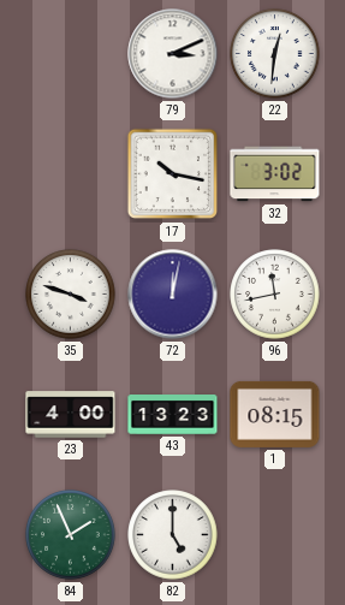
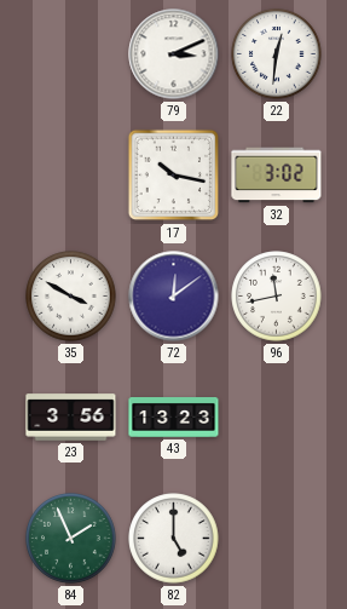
35: 3:48 -> 3:50
72: 12:02 -> 12:09
23: 4:00 -> 3:56
1: 08:15 -> none
